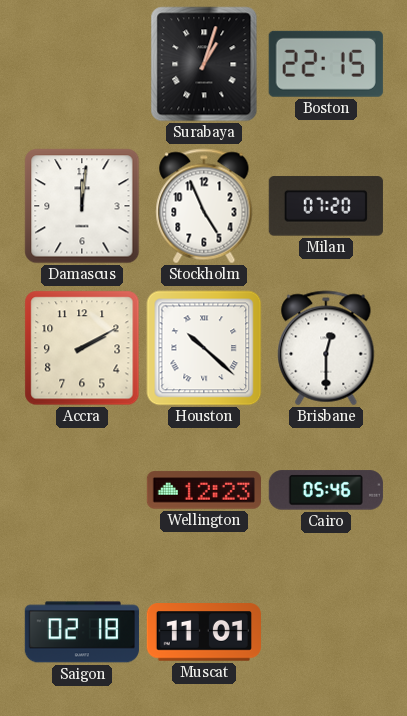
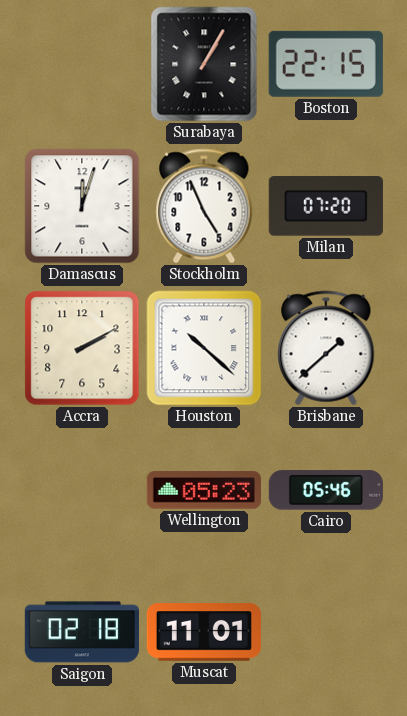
Surabaya: 1:03 -> 1:05
Damascus: 12:01 -> 12:03
Brisbane: 12:30 -> 1:38
Wellington: 12:23 -> 05:23
